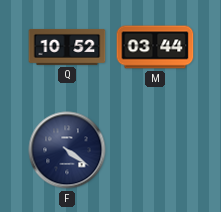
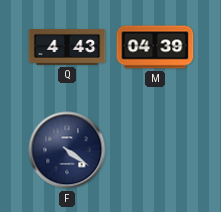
Q: 10:52 -> 4:43
M: 03:44 -> 04:39
